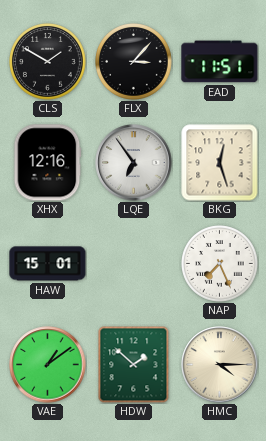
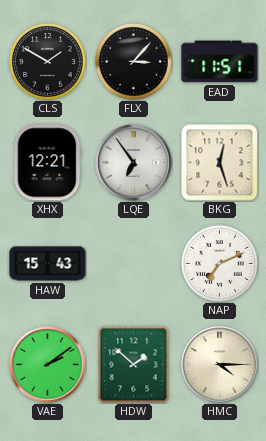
XHX: 12:16 -> 12:21
HAW: 15:01 -> 15:43
NAP: 7:26 -> 7:11
VAE: 1:09 -> 2:09
